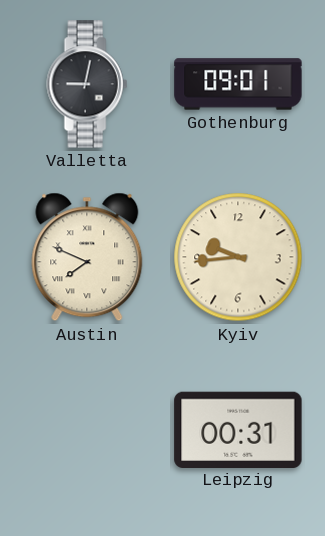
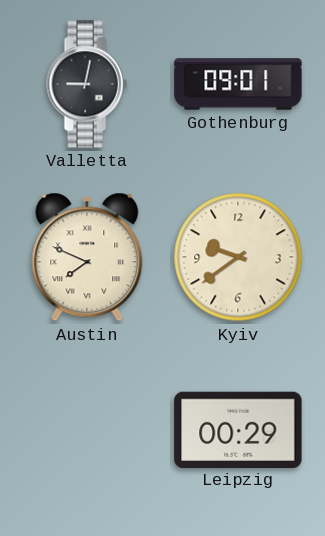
Kyiv: 9:44 -> 9:39
Leipzig: 00:31 -> 00:29
